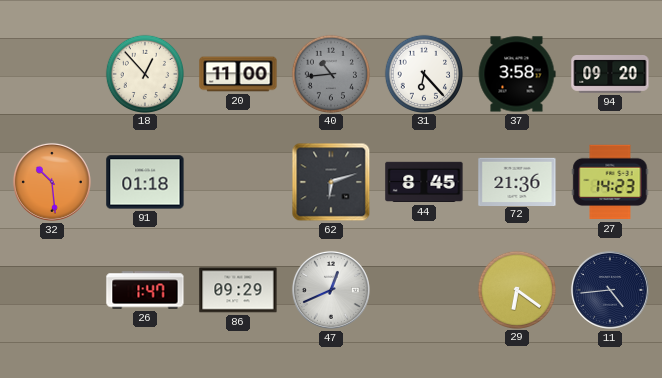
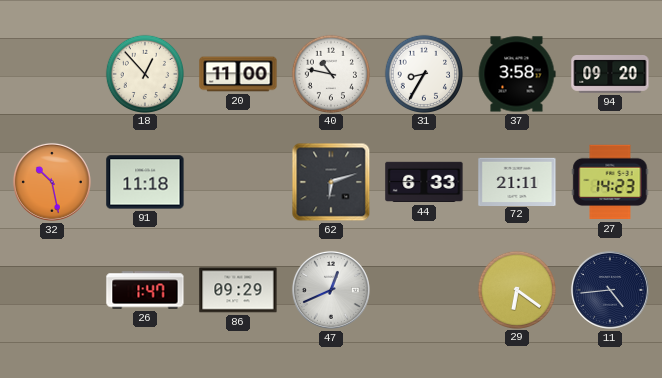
40: 10:44 -> 10:47
40 dial: grey -> white
31: 6:23 -> 8:35
32: 10:29 -> 10:28
91: 01:18 -> 11:18
44: 8:45 -> 6:33
72: 21:36 -> 21:11
